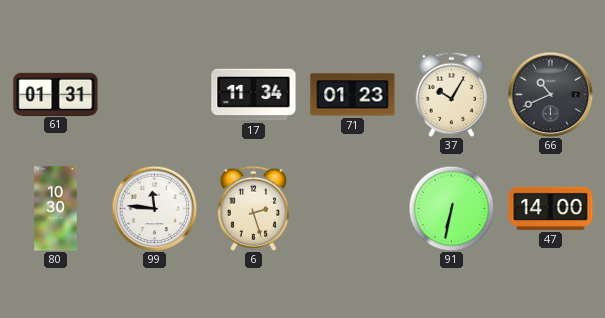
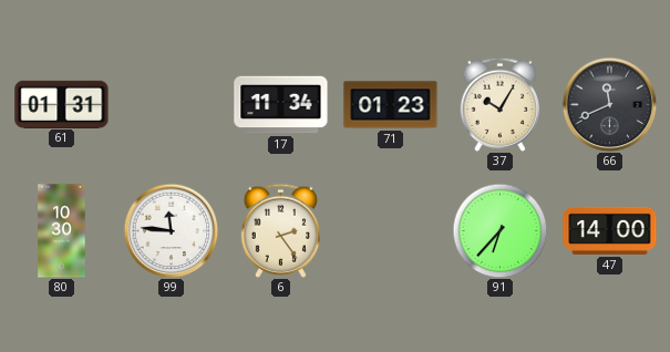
66: 10:41 -> 11:41
6: 2:27 -> 2:24
91: 6:32 -> 6:37
